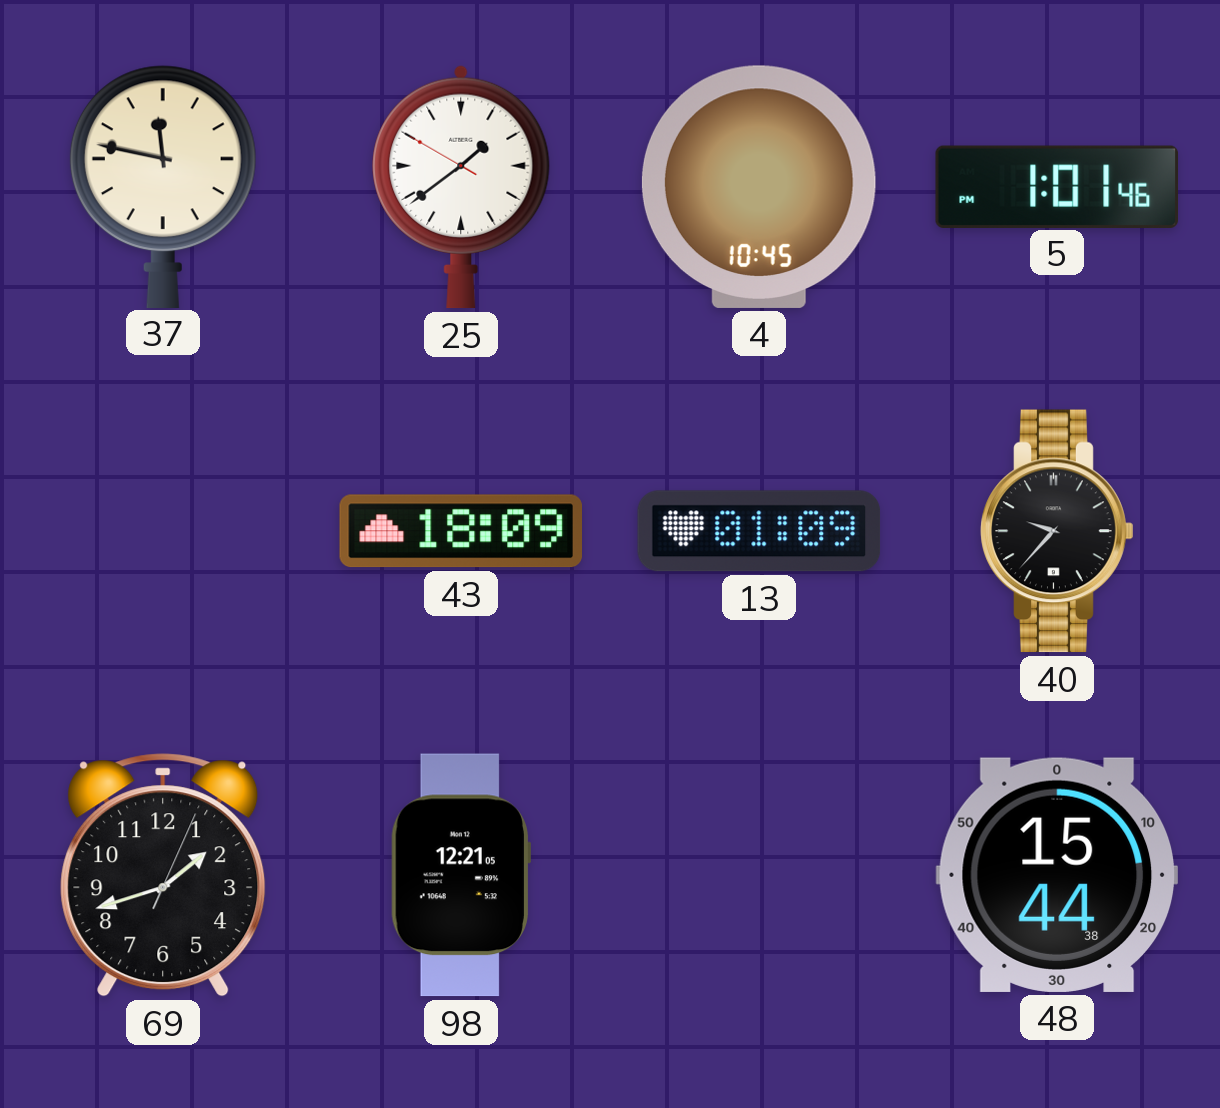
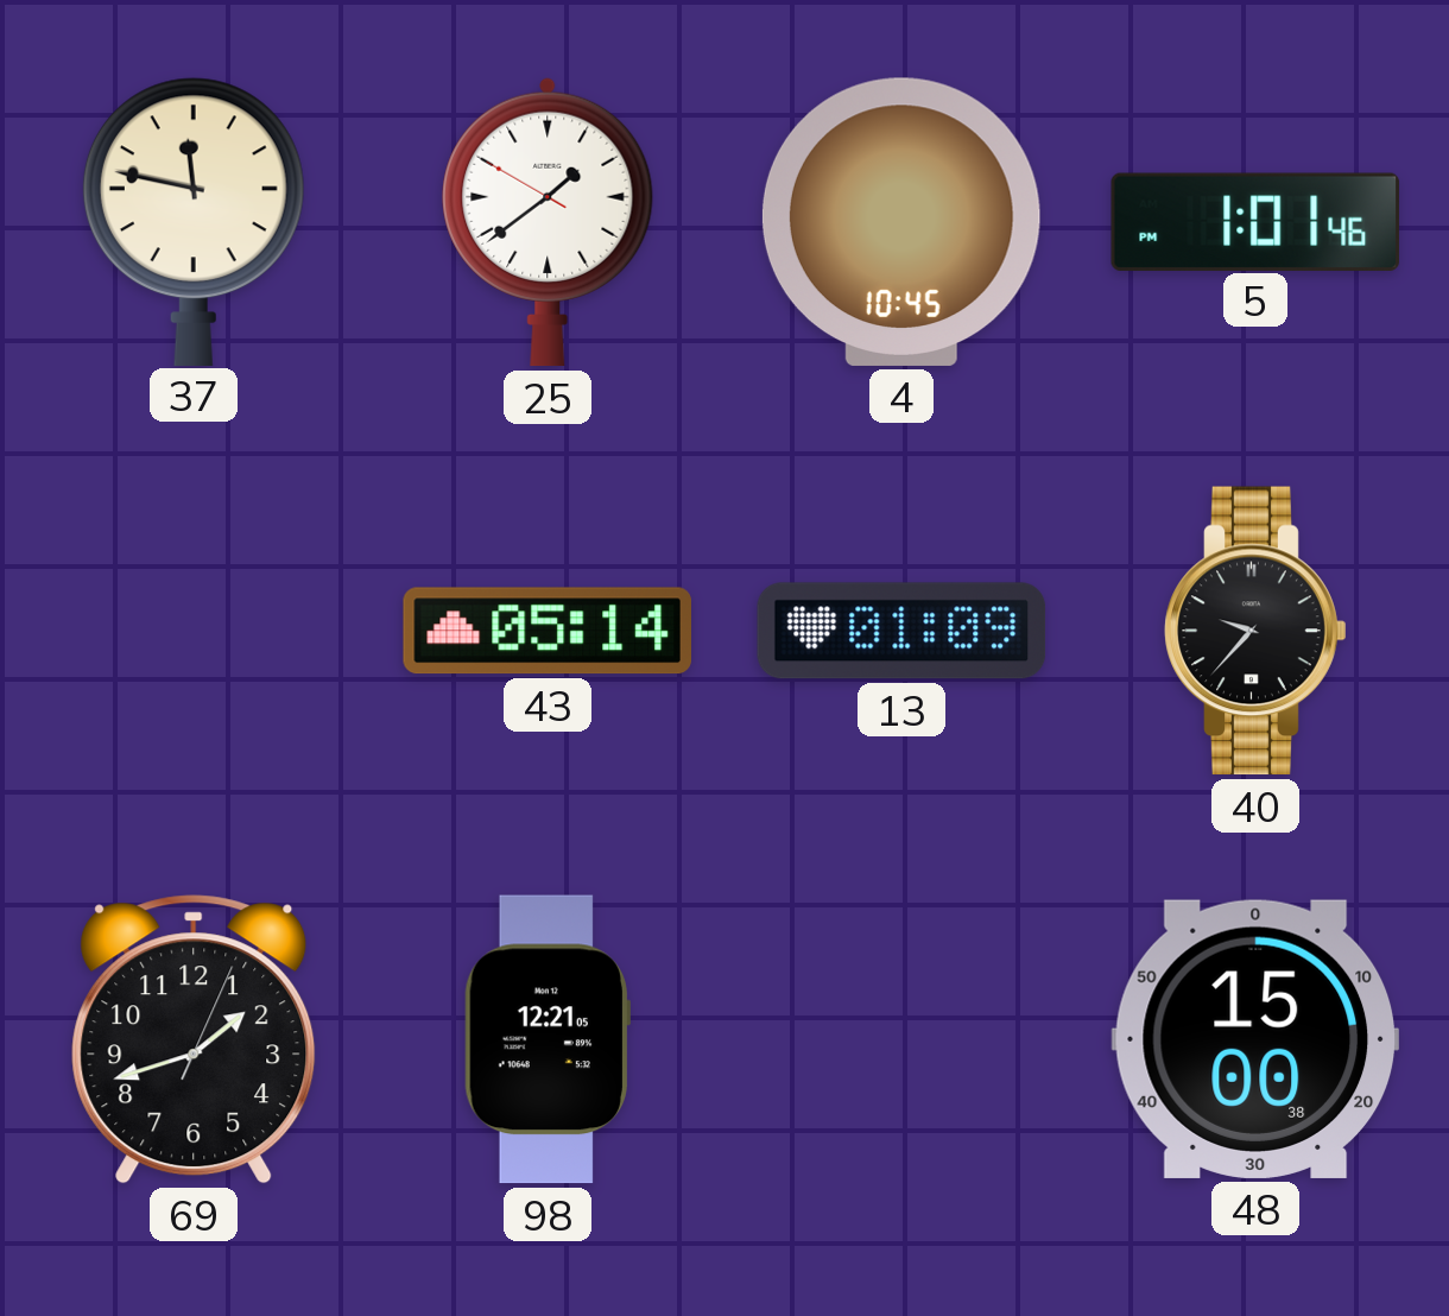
43: 18:09 -> 05:14
48: 15:44 -> 15:00
